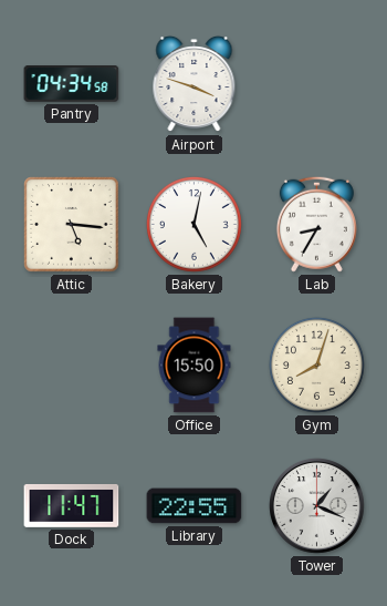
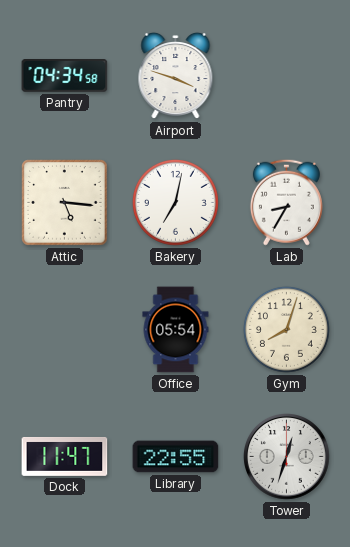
Bakery: 5:02 -> 7:02
Office: 15:50 -> 05:54
Tower: 1:19 -> 12:33
